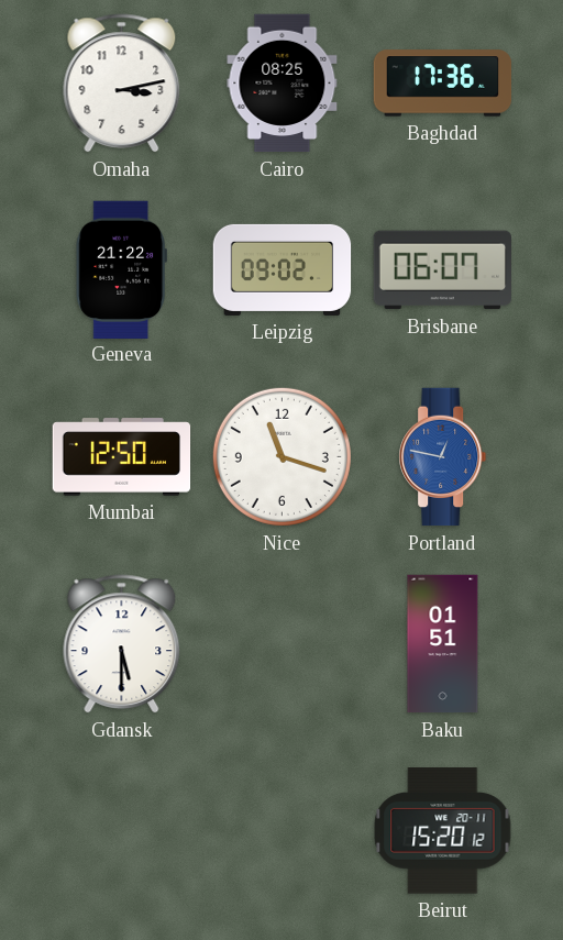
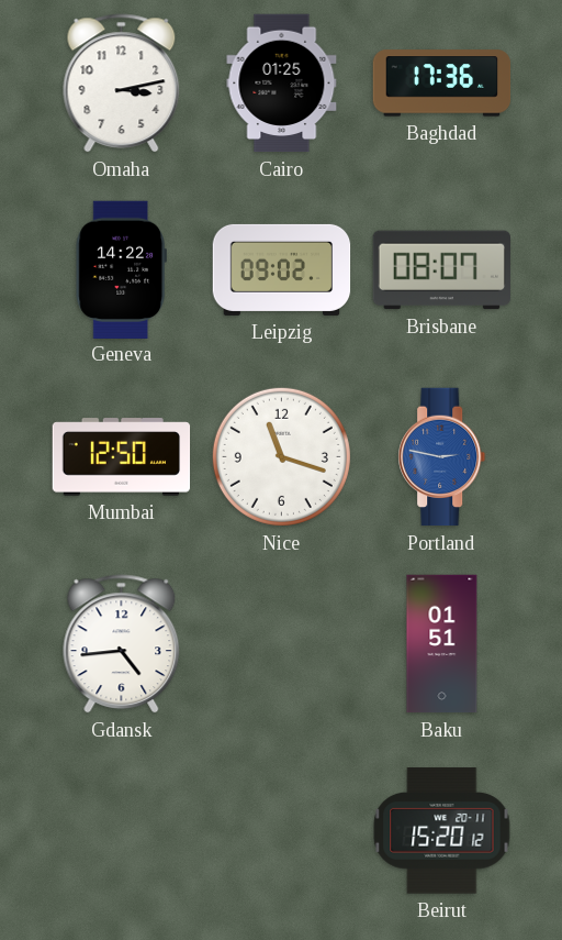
Cairo: 08:25 -> 01:25
Geneva: 21:22 -> 14:22
Brisbane: 06:07 -> 08:07
Portland: 12:47 -> 2:47
Gdansk: 5:30 -> 4:44
